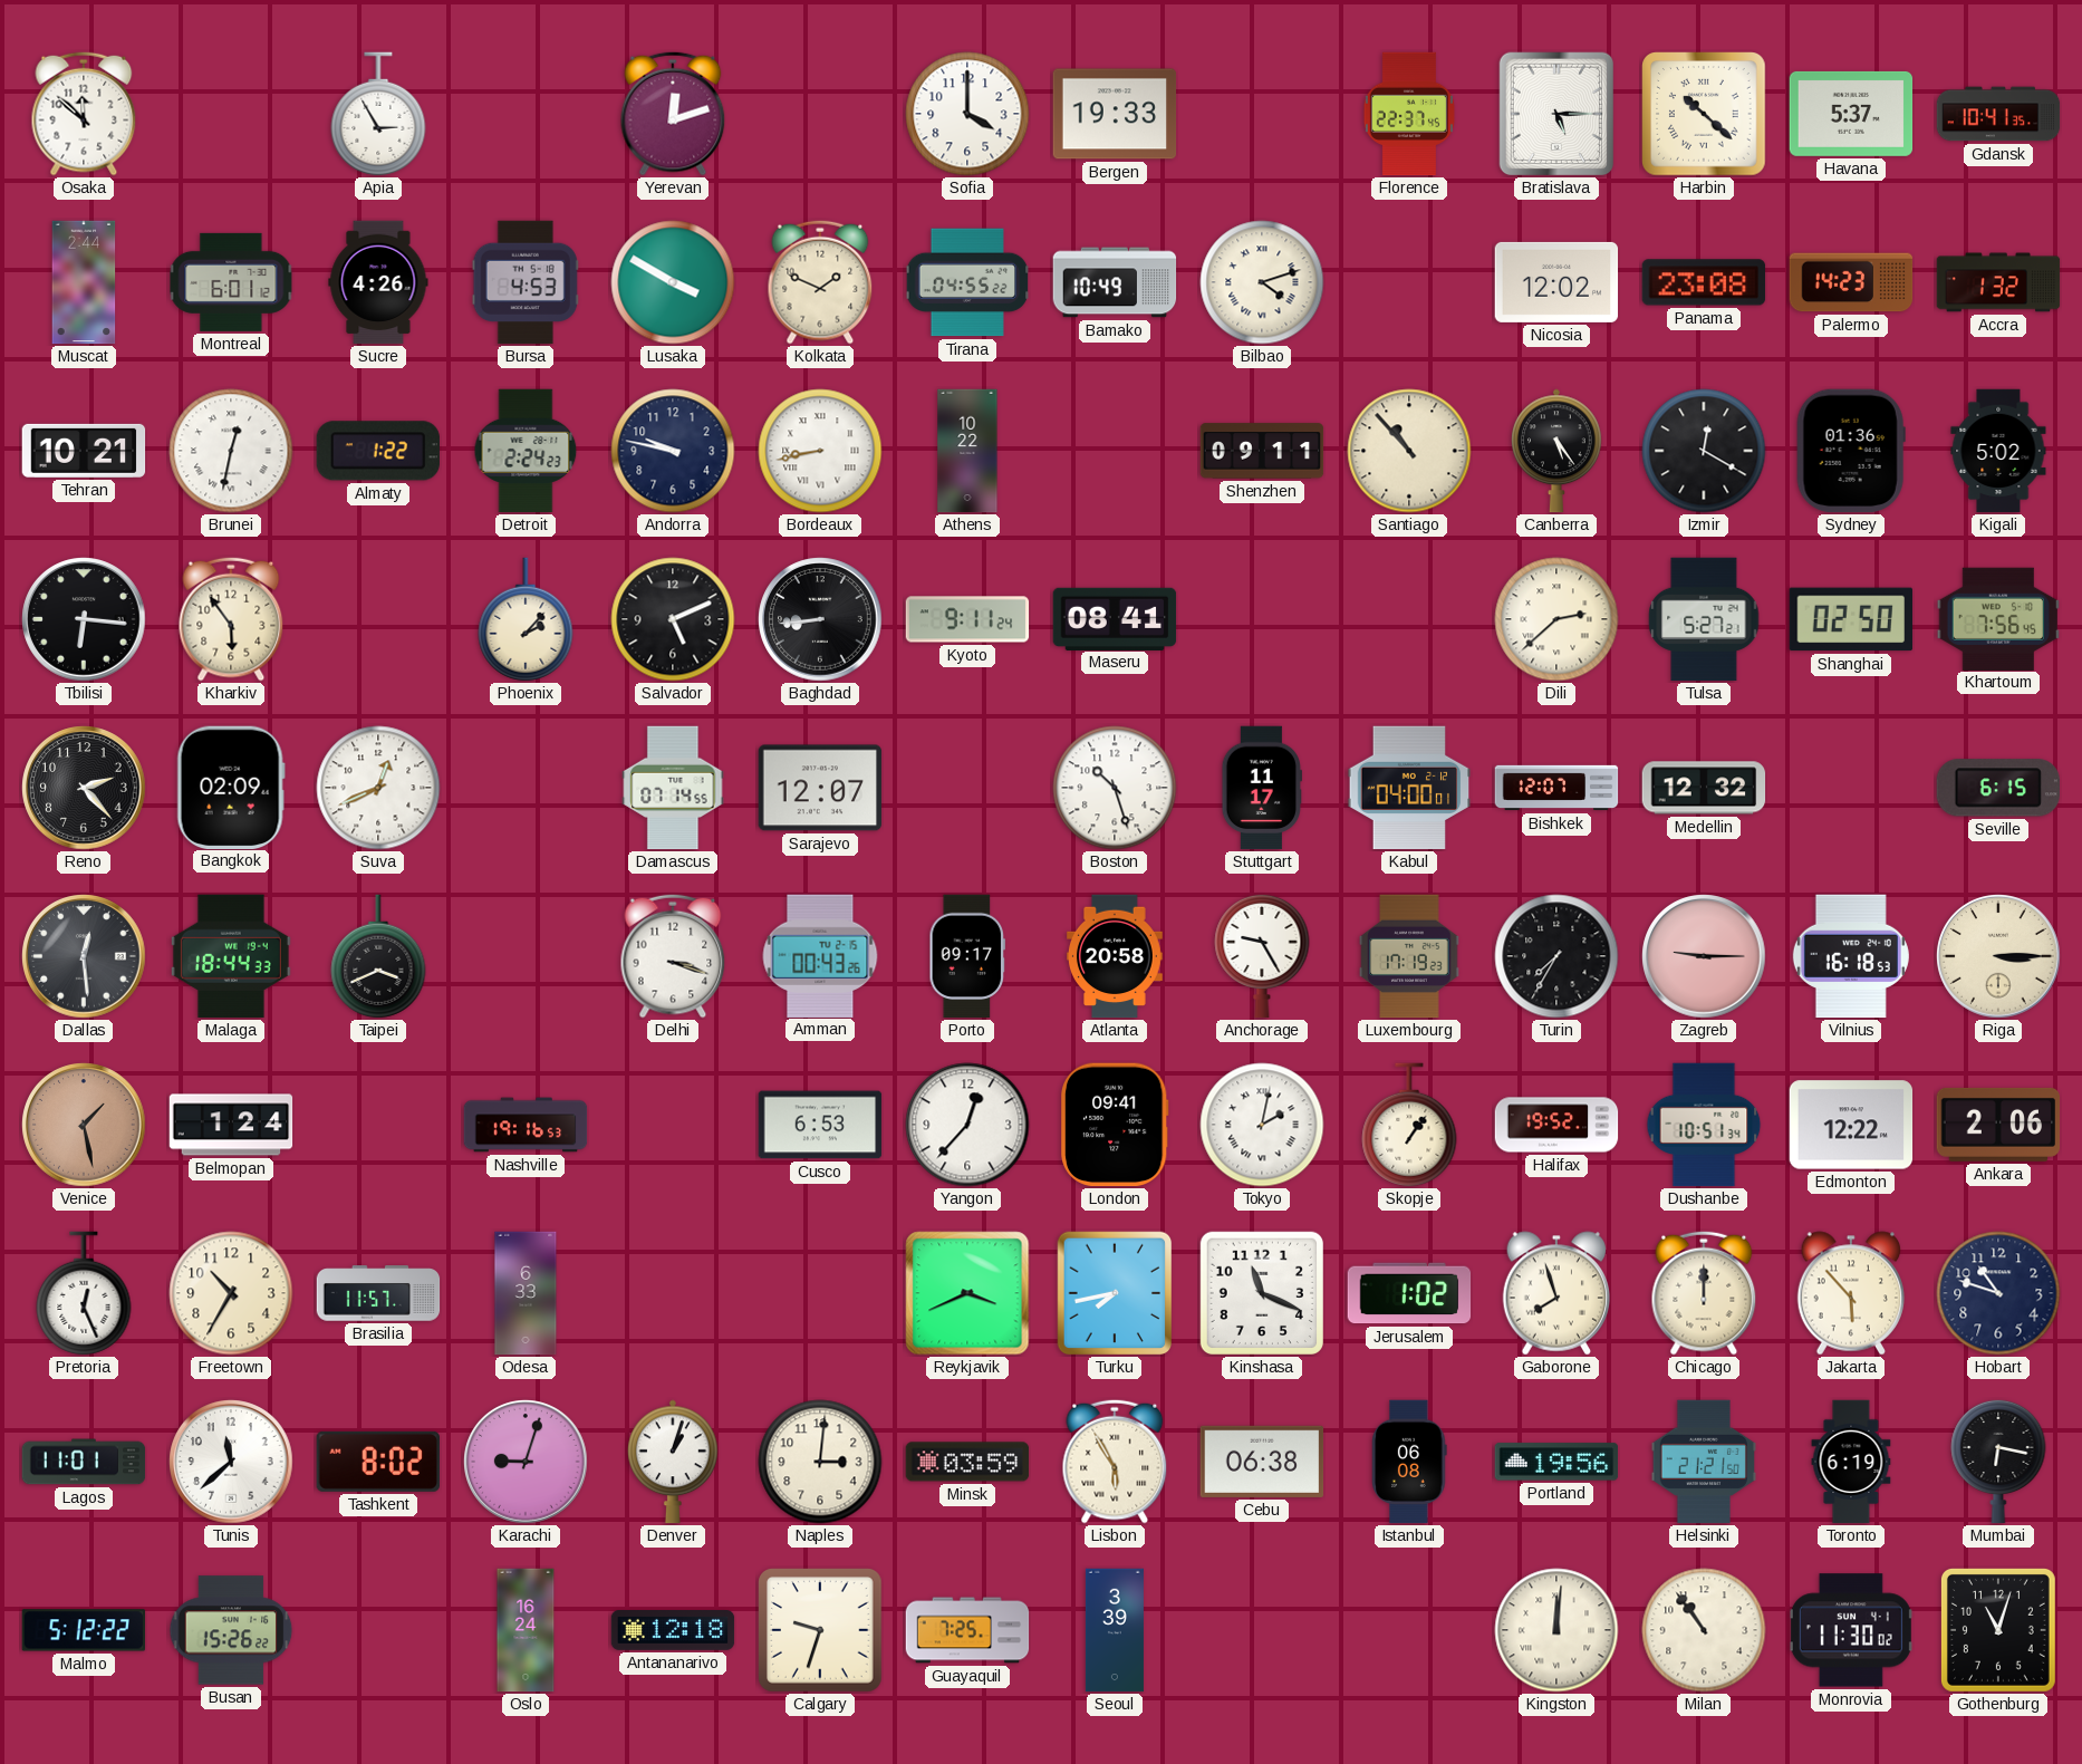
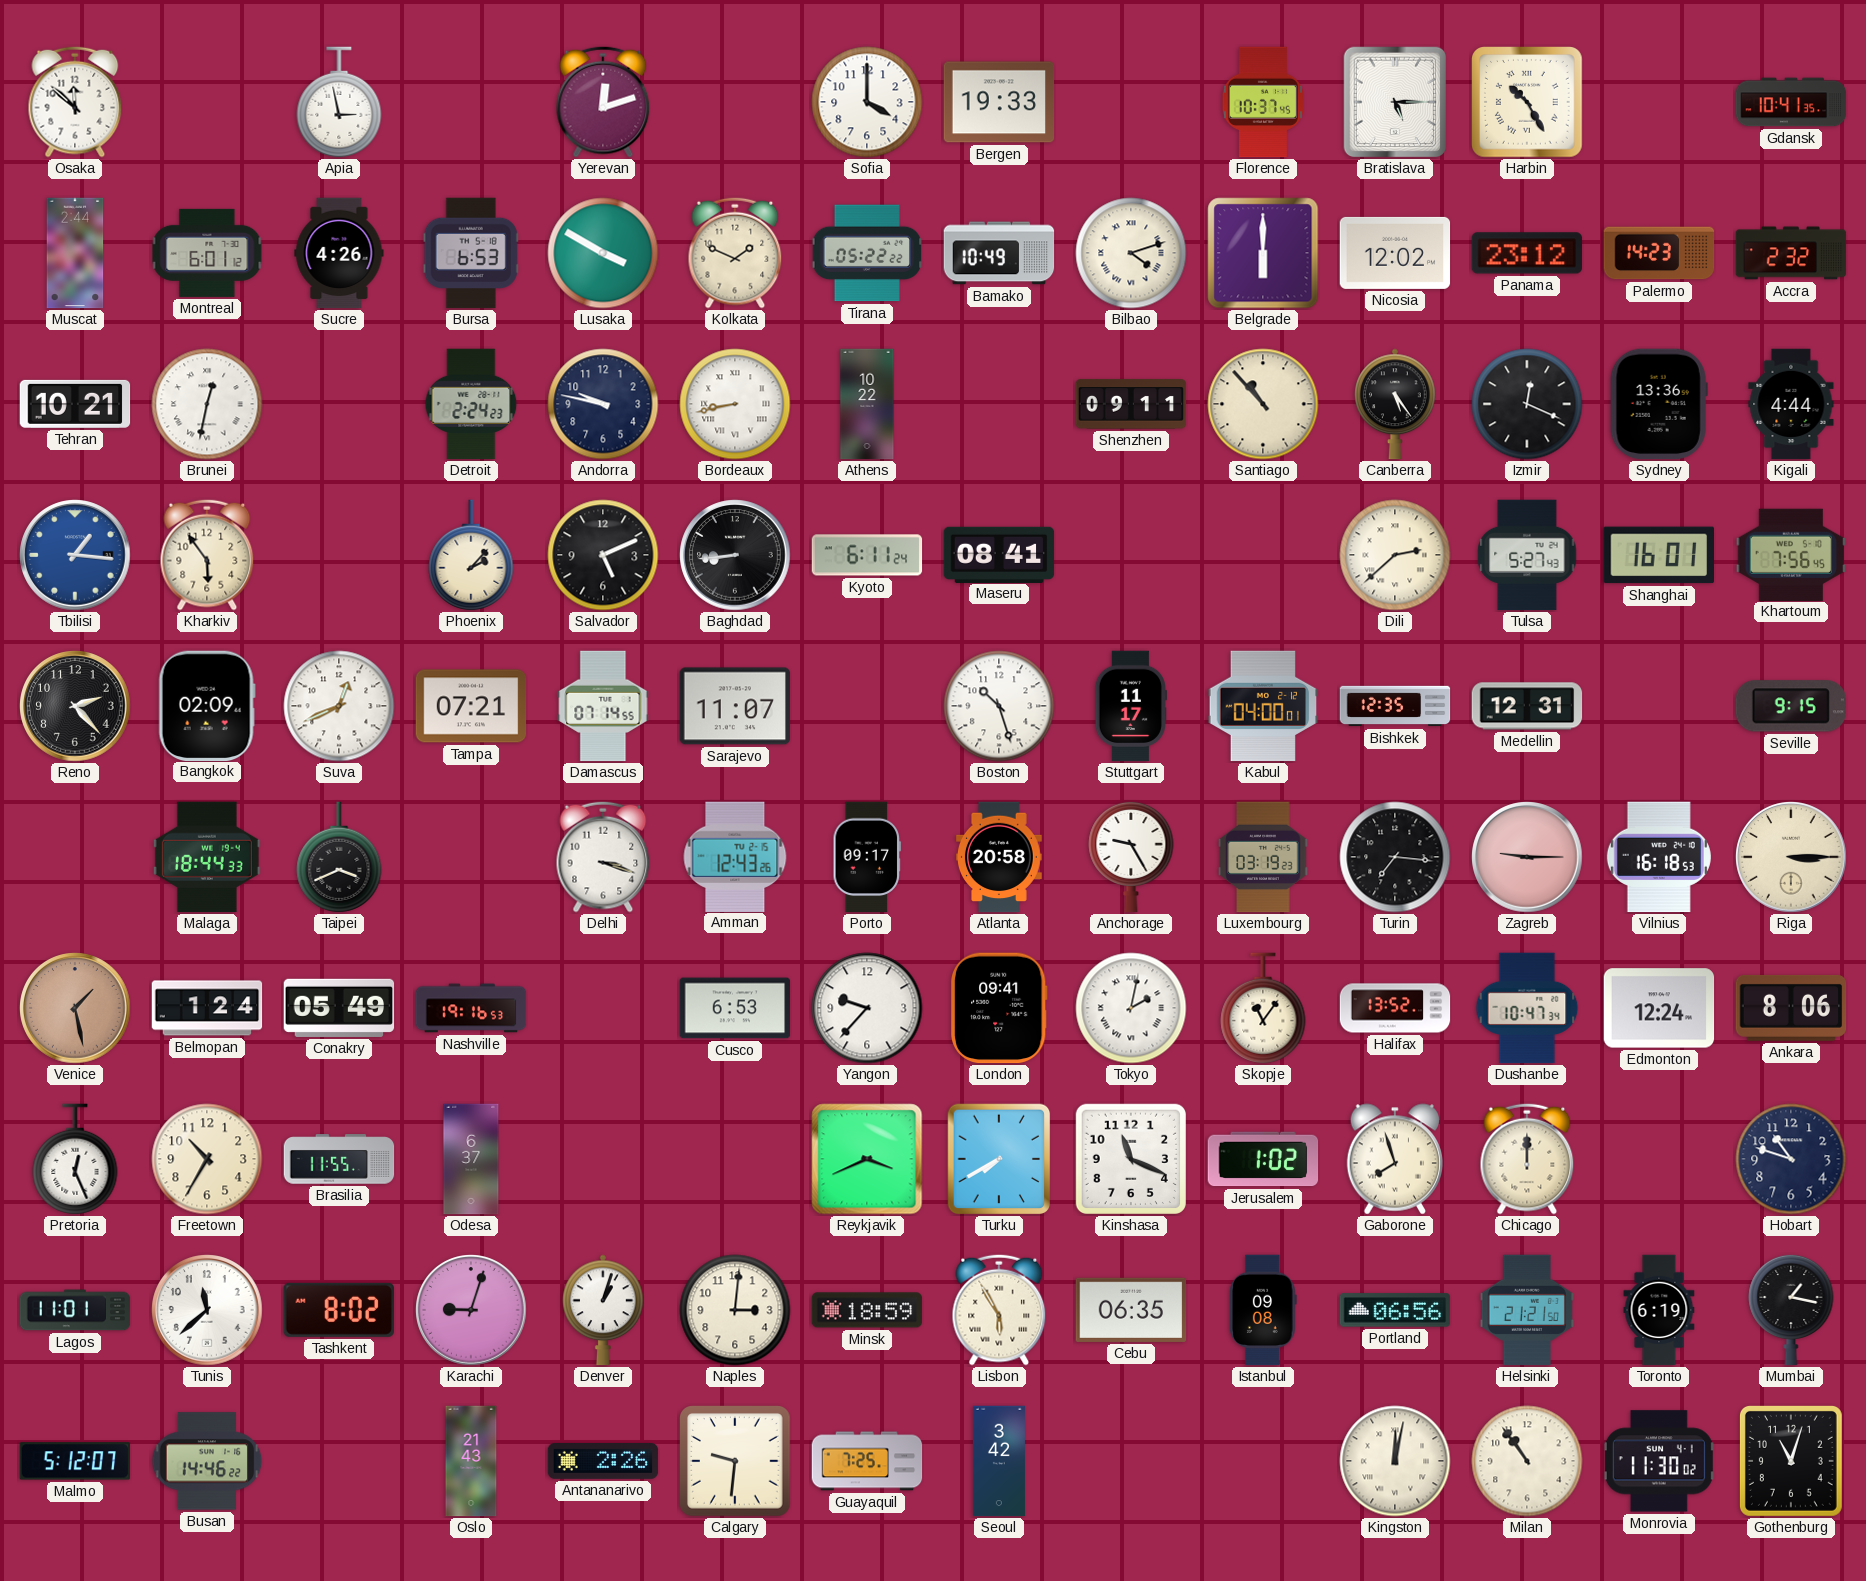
Apia: 2:55 -> 2:58
Florence: 22:37 -> 10:37
Harbin: 10:22 -> 10:25
Havana: 5:37 -> none
Bursa: 4:53 -> 6:53
Tirana: 04:55 -> 05:22
Belgrade: none -> 6:00
Panama: 23:08 -> 23:12
Accra: 1:32 -> 2:32
Almaty: 1:22 -> none
Izmir: 12:20 -> 12:19
Sydney: 01:36 -> 13:36
Kigali: 5:02 -> 4:44
Tbilisi: 6:16 -> 1:16
Tbilisi dial: black -> blue
Kyoto: 9:11 -> 6:11
Tulsa: 5:27:21 -> 5:27:43
Shanghai: 02:50 -> 16:01
Tampa: none -> 07:21
Sarajevo: 12:07 -> 11:07
Bishkek: 12:07 -> 12:35
Medellin: 12:32 -> 12:31
Seville: 6:15 -> 9:15
Dallas: 12:29 -> none
Amman: 00:43 -> 12:43
Luxembourg: 17:19 -> 03:19
Turin: 7:35 -> 7:16
Conakry: none -> 05:49
Yangon: 12:37 -> 9:37
Skopje: 1:06 -> 11:06
Halifax: 19:52 -> 13:52
Dushanbe: 10:51 -> 10:47
Edmonton: 12:22 -> 12:24
Ankara: 2:06 -> 8:06
Brasilia: 11:57 -> 11:55
Odesa: 6:33 -> 6:37
Turku: 7:43 -> 7:40
Jakarta: 5:53 -> none
Minsk: 03:59 -> 18:59
Cebu: 06:38 -> 06:35
Istanbul: 06:08 -> 09:08
Portland: 19:56 -> 06:56
Mumbai: 6:17 -> 1:17
Malmo: 5:12:22 -> 5:12:07
Busan: 15:26 -> 14:46
Oslo: 16:24 -> 21:43
Antananarivo: 12:18 -> 2:26
Calgary: 9:33 -> 9:31
Seoul: 3:39 -> 3:42
Kingston: 12:01 -> 12:02
